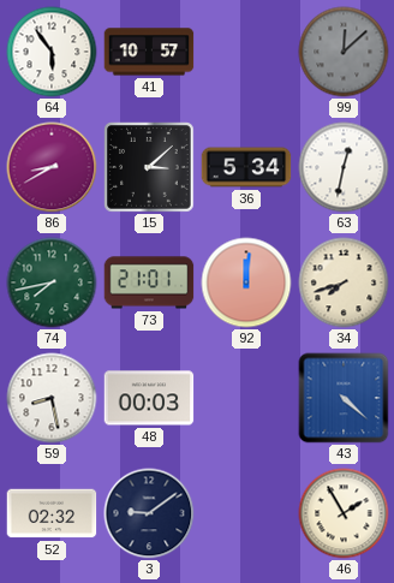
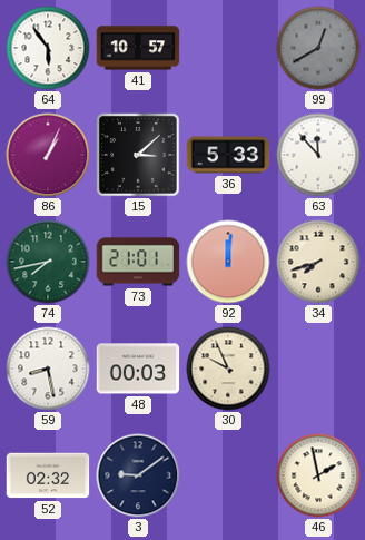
99: 12:08 -> 12:40
86: 8:40 -> 1:04
36: 5:34 -> 5:33
63: 12:32 -> 11:53
30: none -> 9:56
43: 4:22 -> none
46: 1:55 -> 1:58
